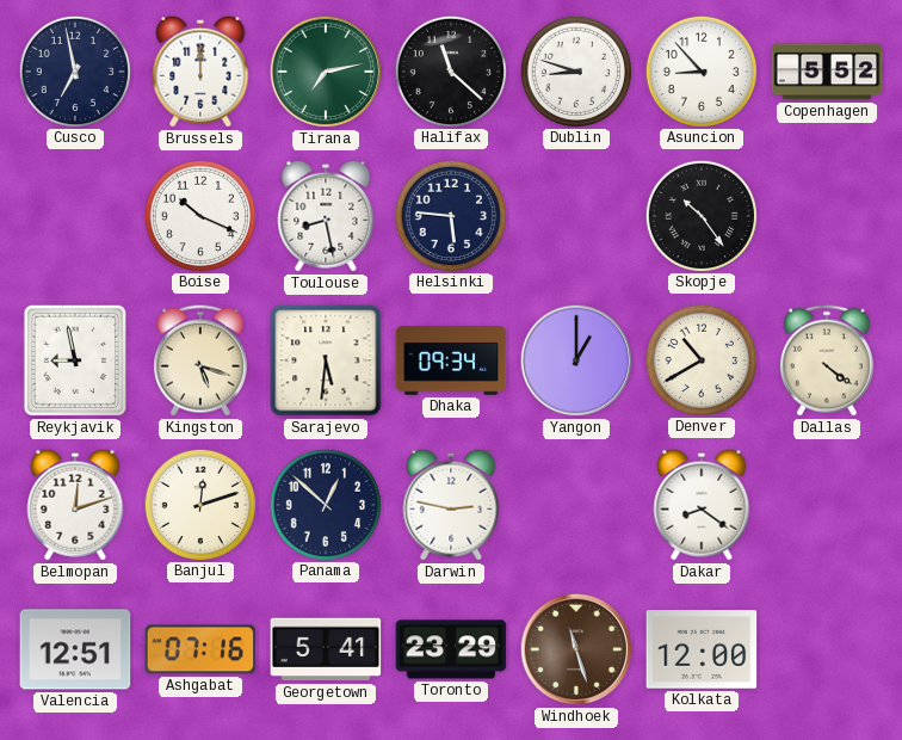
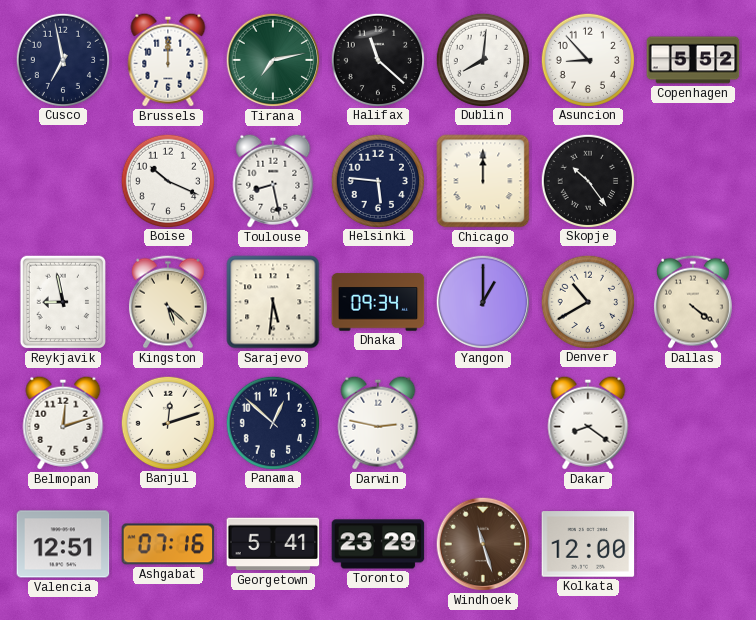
Dublin: 8:48 -> 8:01
Chicago: none -> 12:00
Kingston: 5:18 -> 5:22
